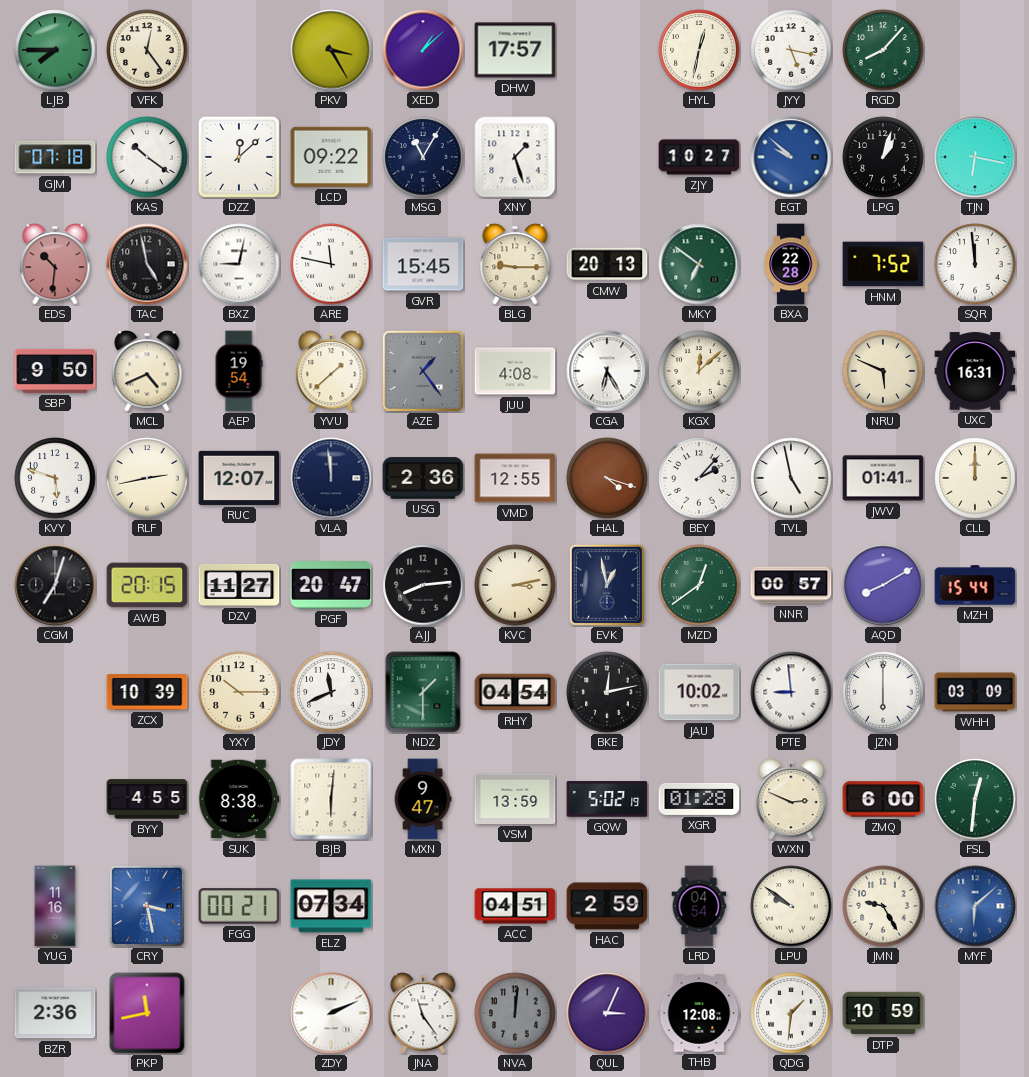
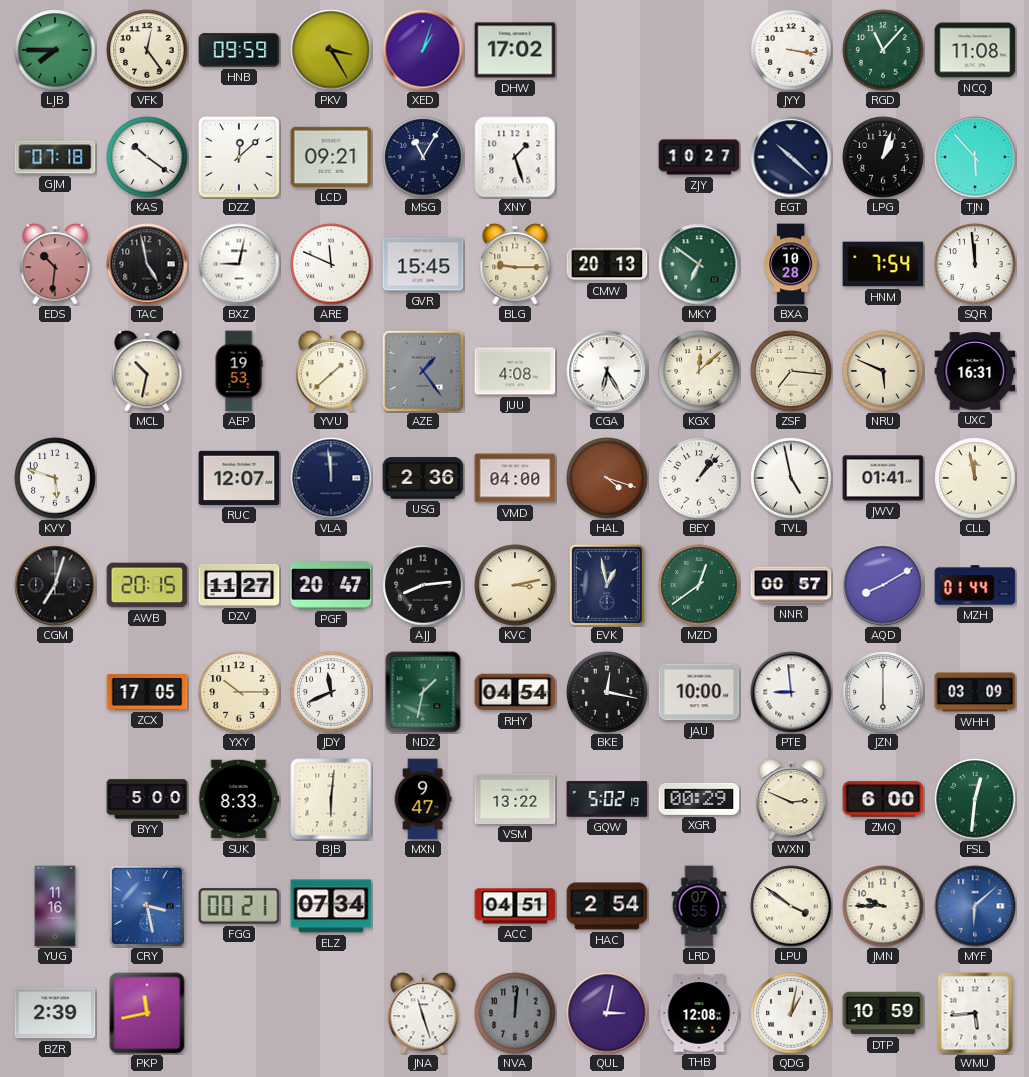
HNB: none -> 09:59
XED: 1:08 -> 1:03
DHW: 17:57 -> 17:02
HYL: 12:32 -> none
JYY: 5:17 -> 3:17
RGD: 8:07 -> 11:07
NCQ: none -> 11:08
LCD: 09:22 -> 09:21
EGT: 9:52 -> 10:22
EGT dial: blue -> navy
TJN: 6:17 -> 5:53
ARE: 11:47 -> 11:49
BXA: 22:28 -> 10:28
HNM: 7:52 -> 7:54
SBP: 9:50 -> none
MCL: 4:41 -> 10:32
AEP: 19:54 -> 19:53
ZSF: none -> 7:16
RLF: 2:43 -> none
VMD: 12:55 -> 04:00
BEY: 2:07 -> 1:07
CLL: 12:00 -> 11:58
MZH: 15:44 -> 01:44
ZCX: 10:39 -> 17:05
NDZ: 1:30 -> 1:32
BKE: 12:13 -> 12:17
JAU: 10:02 -> 10:00
BYY: 4:55 -> 5:00
SUK: 8:38 -> 8:33
VSM: 13:59 -> 13:22
XGR: 01:28 -> 00:29
HAC: 2:59 -> 2:54
LRD: 04:54 -> 07:55
LPU: 9:51 -> 3:51
JMN: 9:25 -> 9:45
BZR: 2:36 -> 2:39
ZDY: 2:11 -> none
JNA: 11:24 -> 11:27
QUL: 3:04 -> 3:02
QDG: 1:31 -> 1:02
WMU: none -> 5:44
